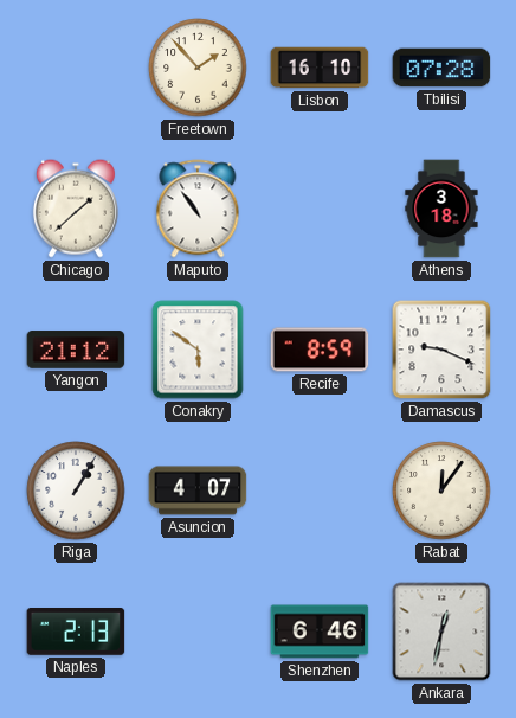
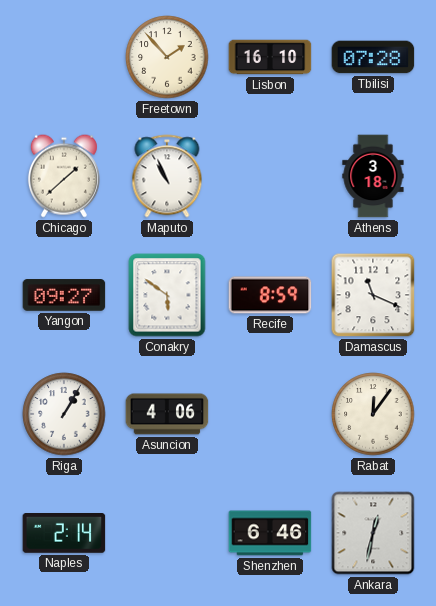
Maputo: 10:54 -> 10:56
Yangon: 21:12 -> 09:27
Damascus: 9:19 -> 11:19
Asuncion: 4:07 -> 4:06
Naples: 2:13 -> 2:14
